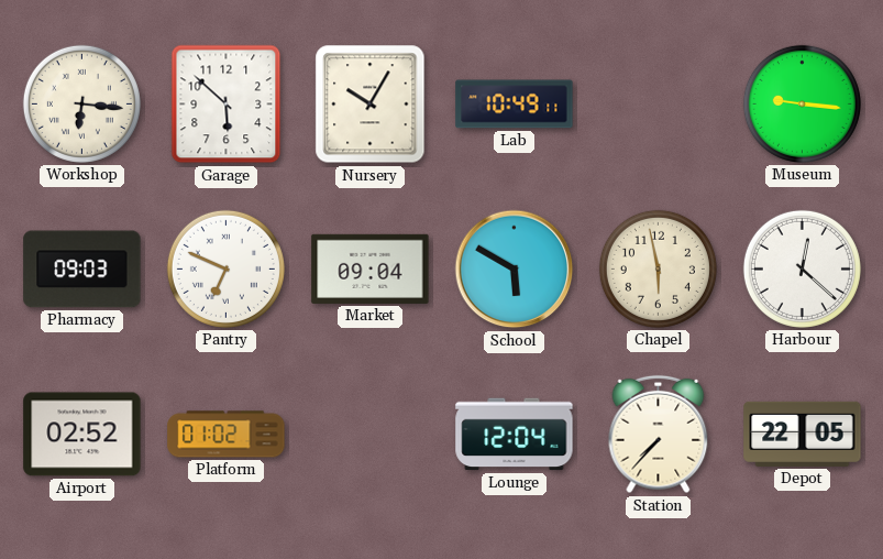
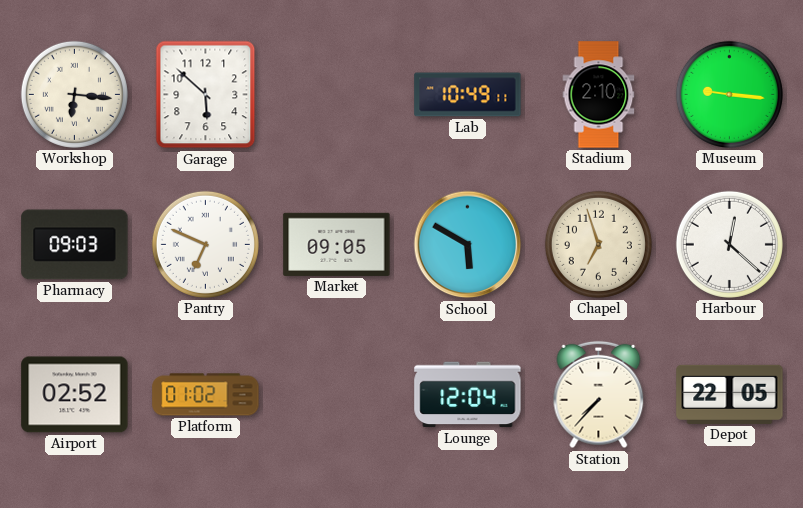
Nursery: 10:05 -> none
Stadium: none -> 2:10
Market: 09:04 -> 09:05
Chapel: 5:58 -> 6:57
